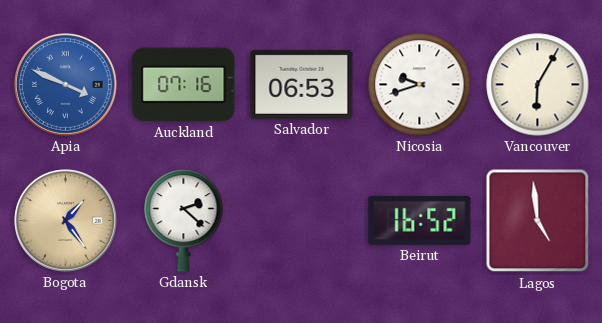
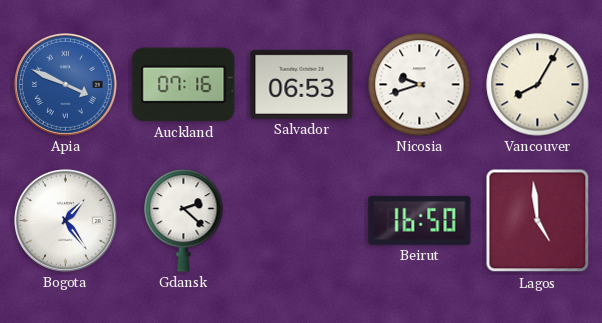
Vancouver: 6:05 -> 8:05
Bogota dial: champagne -> white
Beirut: 16:52 -> 16:50
